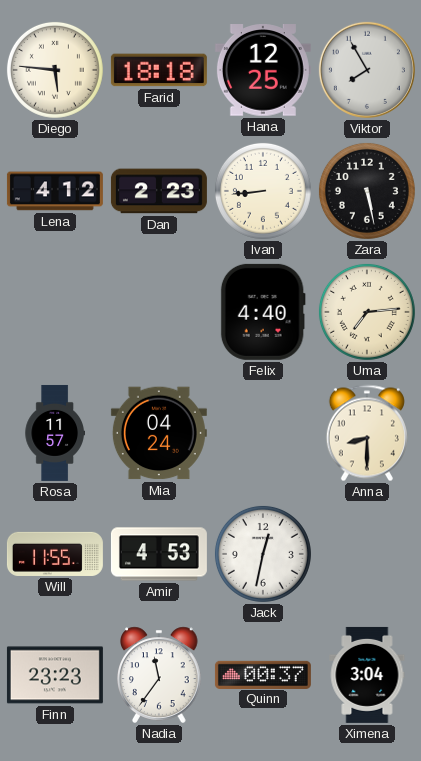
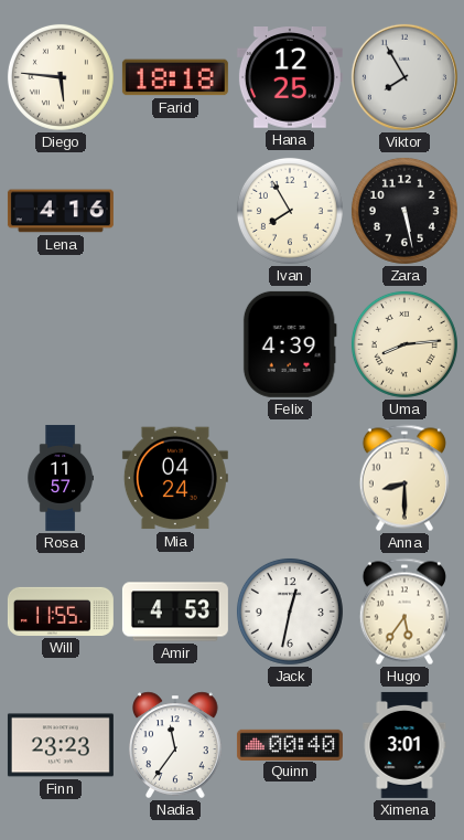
Lena: 4:12 -> 4:16
Dan: 2:23 -> none
Ivan: 8:44 -> 7:55
Felix: 4:40 -> 4:39
Uma: 7:14 -> 8:14
Hugo: none -> 5:36
Quinn: 00:37 -> 00:40
Ximena: 3:04 -> 3:01
